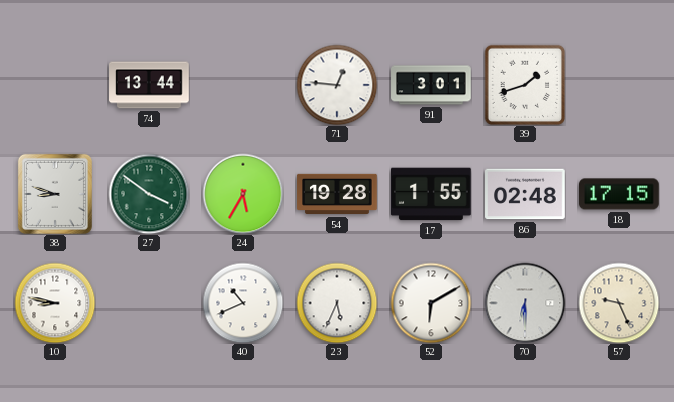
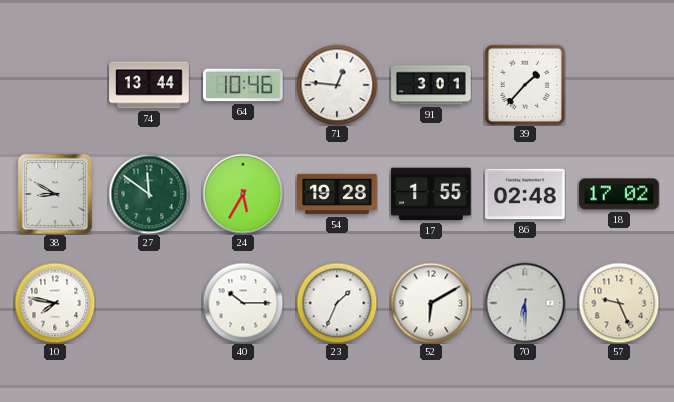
64: none -> 10:46
39: 1:42 -> 1:37
38: 8:48 -> 8:50
27: 3:51 -> 11:51
18: 17:15 -> 17:02
10: 8:47 -> 7:47
40: 10:41 -> 10:15
23: 5:34 -> 1:34
